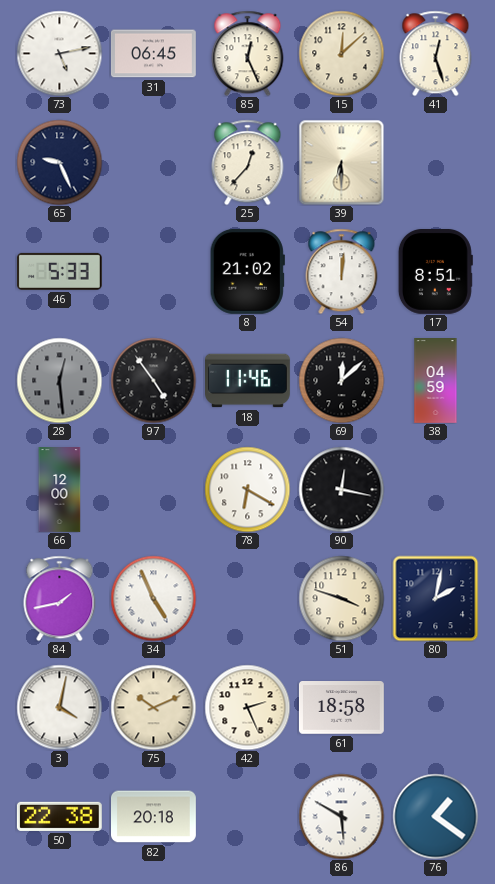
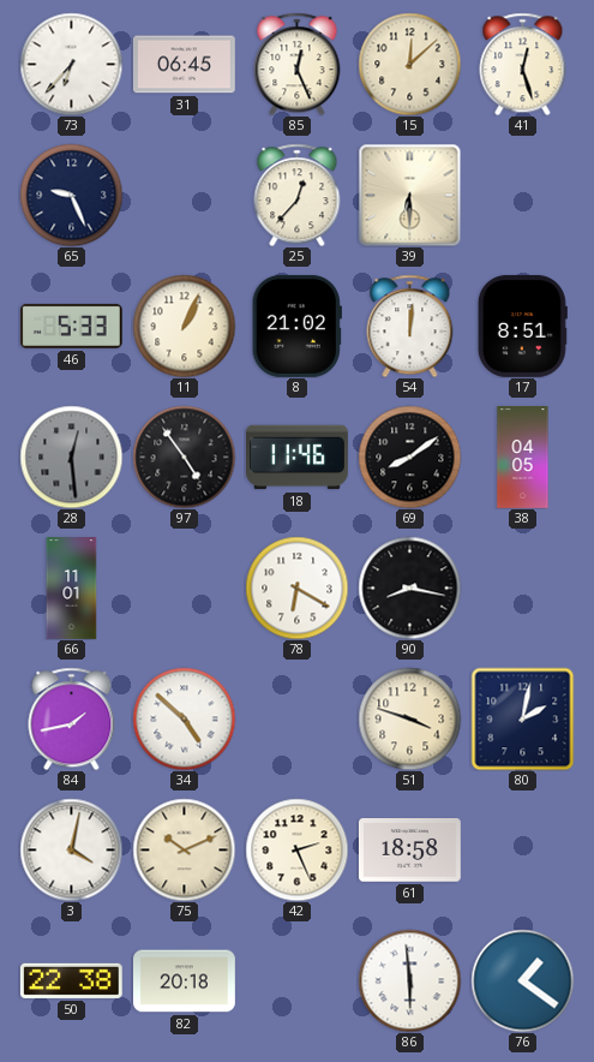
73: 5:13 -> 6:37
11: none -> 1:04
69: 12:08 -> 8:09
38: 04:59 -> 04:05
66: 12:00 -> 11:01
90: 12:17 -> 8:17
34: 4:56 -> 4:52
86: 5:50 -> 5:59
